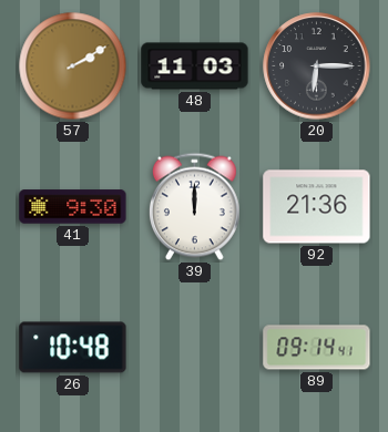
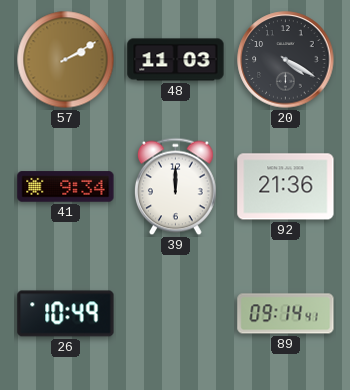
20: 6:15 -> 4:20
41: 9:30 -> 9:34
26: 10:48 -> 10:49
